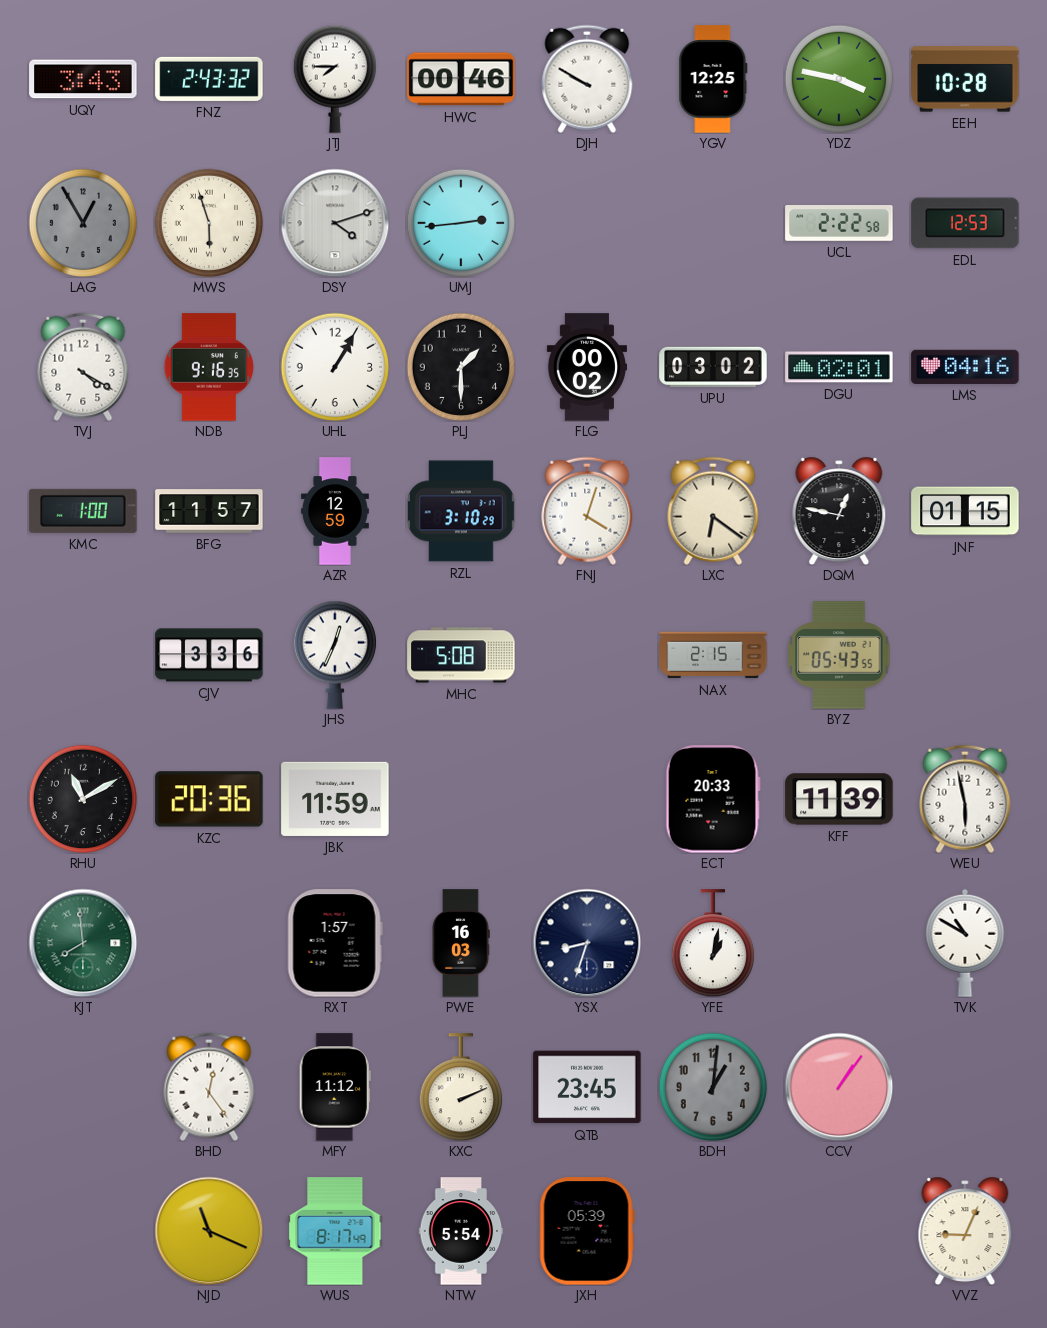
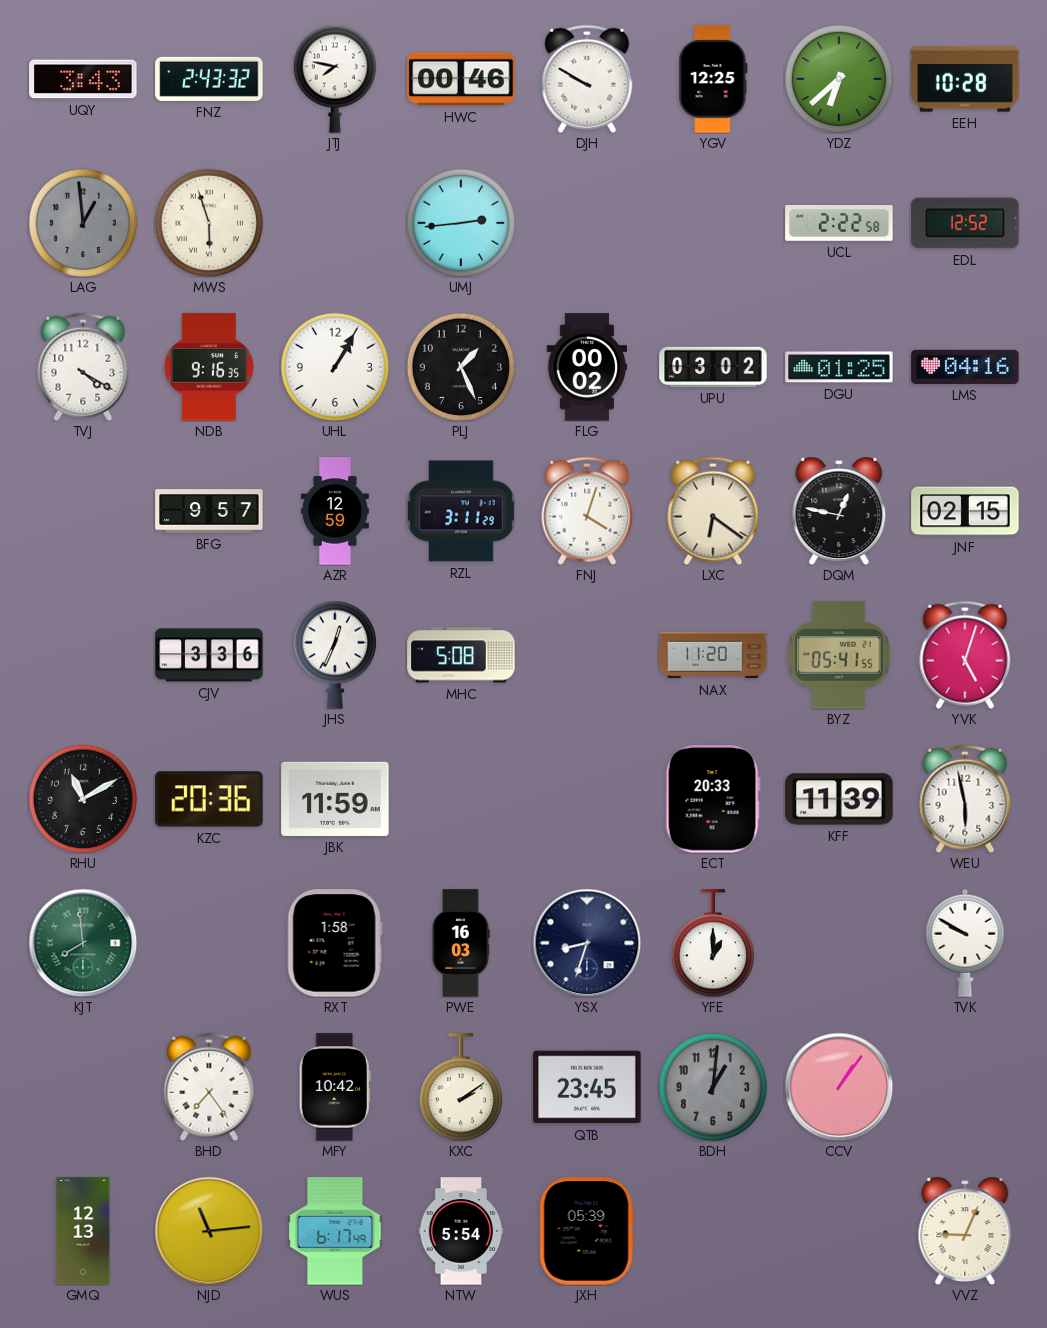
JTJ: 7:45 -> 7:47
YDZ: 3:47 -> 6:38
LAG: 12:55 -> 12:59
DSY: 4:12 -> none
EDL: 12:53 -> 12:52
PLJ: 1:30 -> 1:26
DGU: 02:01 -> 01:25
KMC: 1:00 -> none
BFG: 11:57 -> 9:57
RZL: 3:10 -> 3:11
JNF: 01:15 -> 02:15
NAX: 2:15 -> 11:20
BYZ: 05:43 -> 05:41
YVK: none -> 5:03
RXT: 1:57 -> 1:58
YFE: 1:02 -> 1:00
TVK: 10:50 -> 9:50
BHD: 12:24 -> 7:24
MFY: 11:12 -> 10:42
KXC: 2:11 -> 2:09
GMQ: none -> 12:13
NJD: 11:19 -> 11:14
WUS: 8:17 -> 6:17
